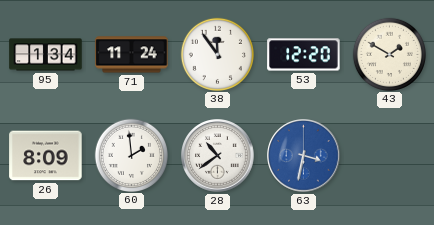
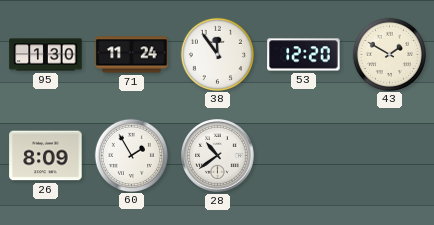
95: 1:34 -> 1:30
60: 1:59 -> 1:55
63: 3:32 -> none
